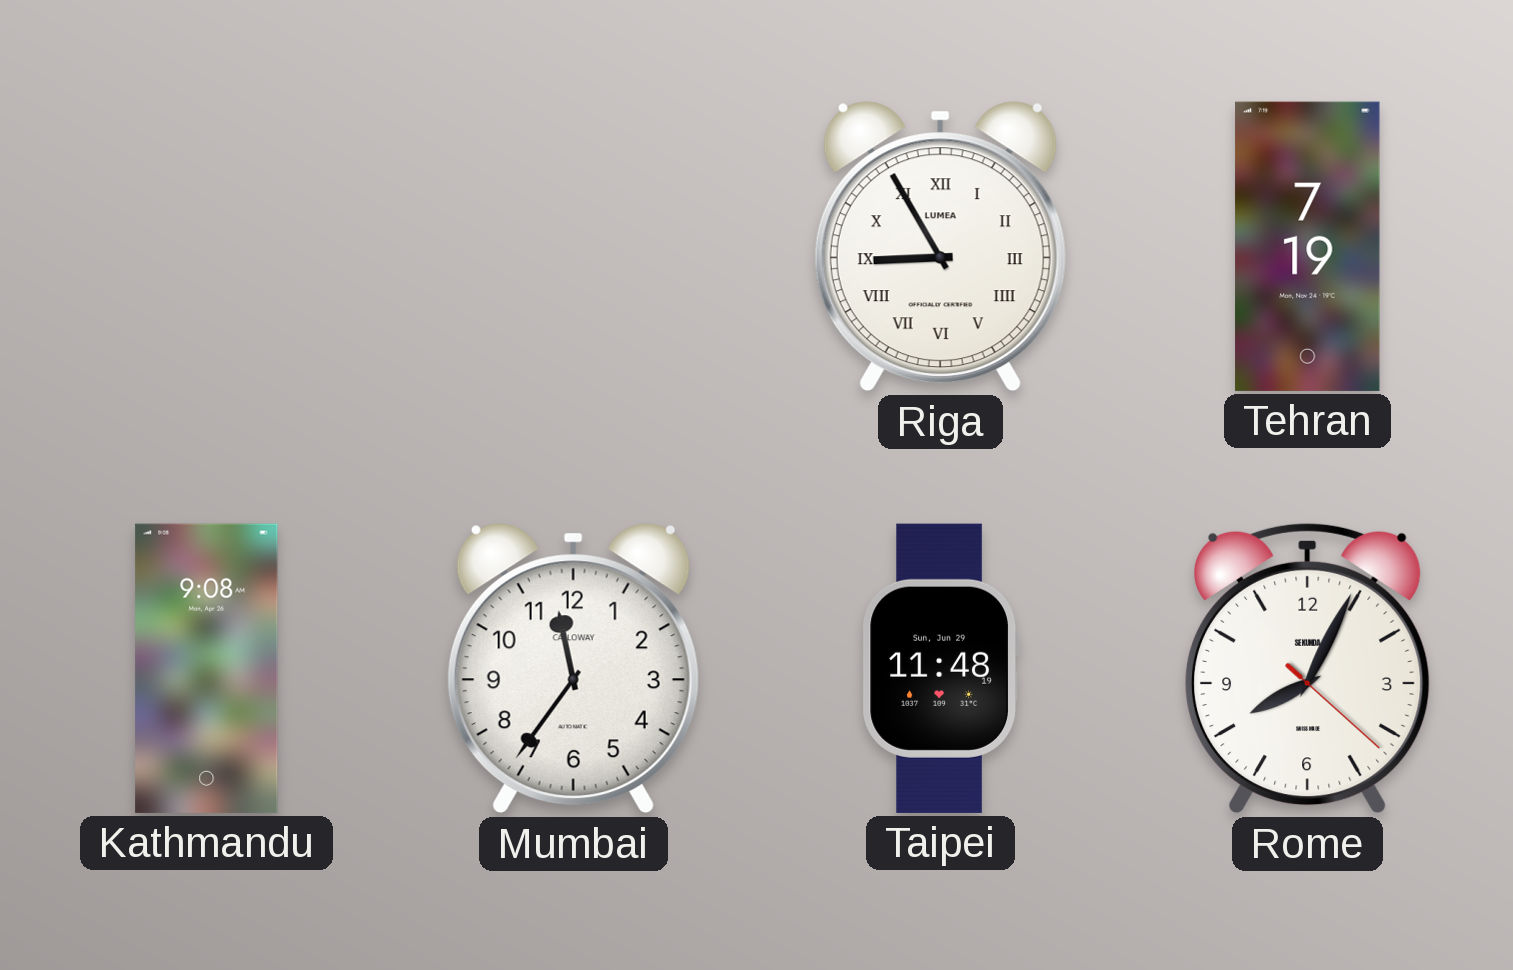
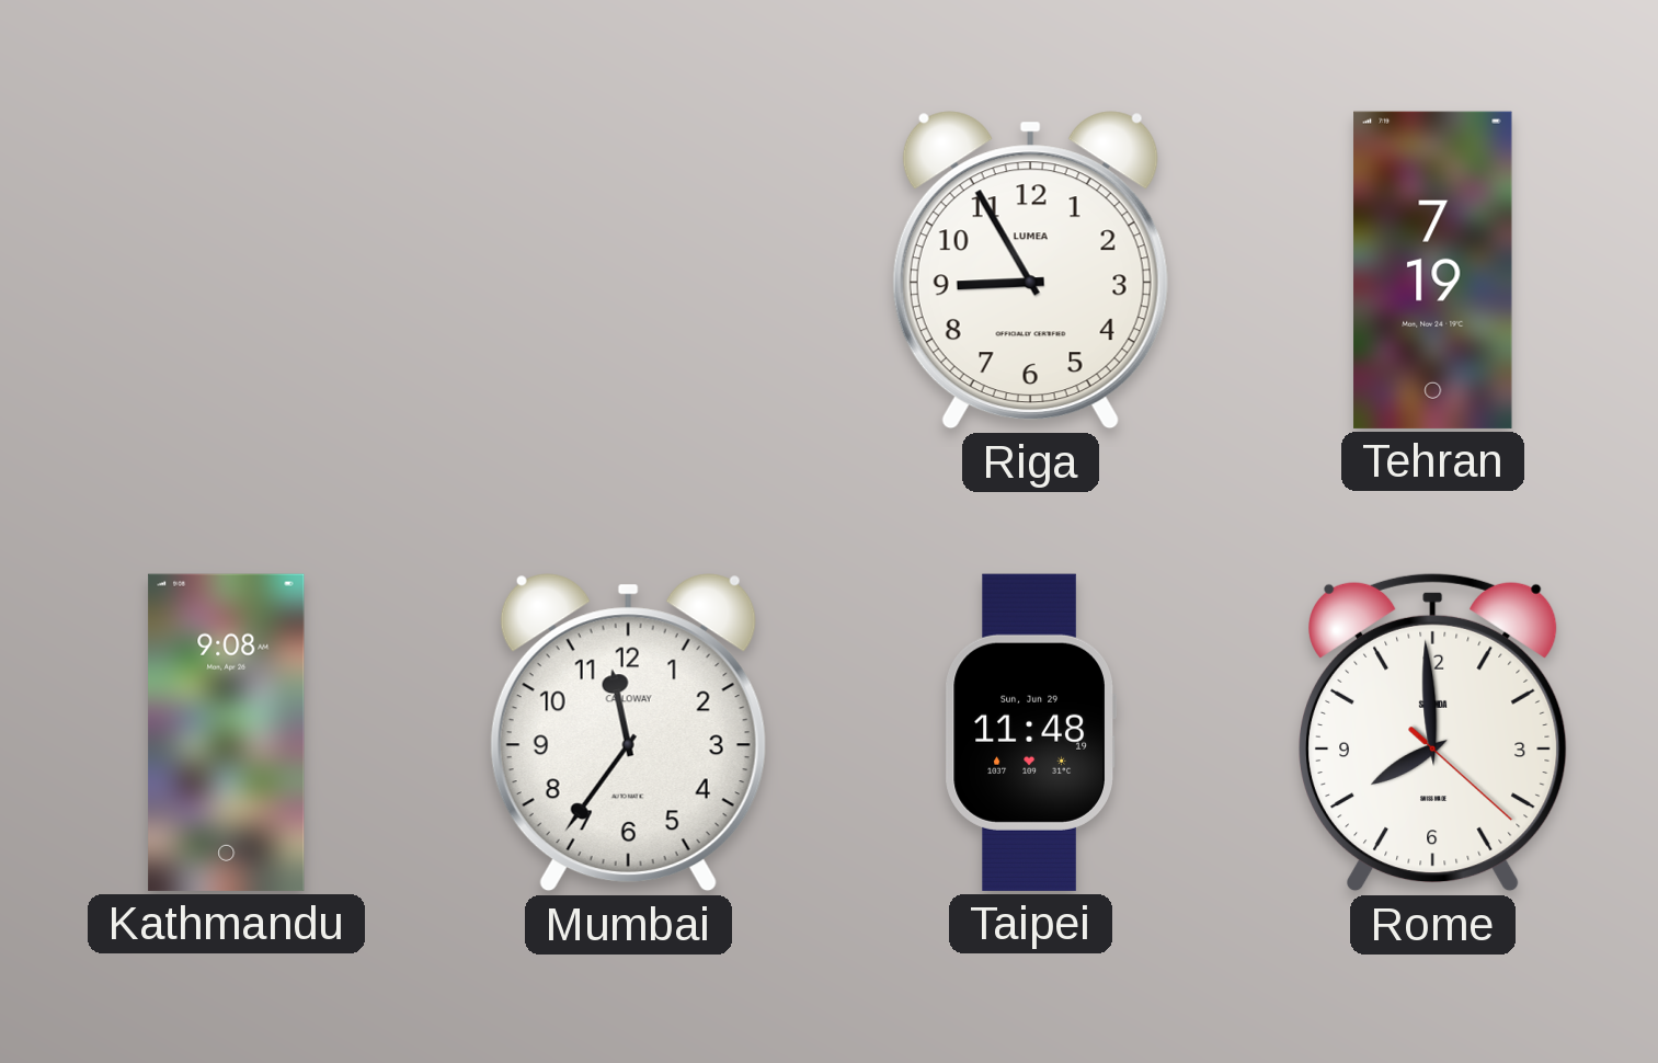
Riga numerals: Roman -> Arabic
Rome: 8:04 -> 7:59
